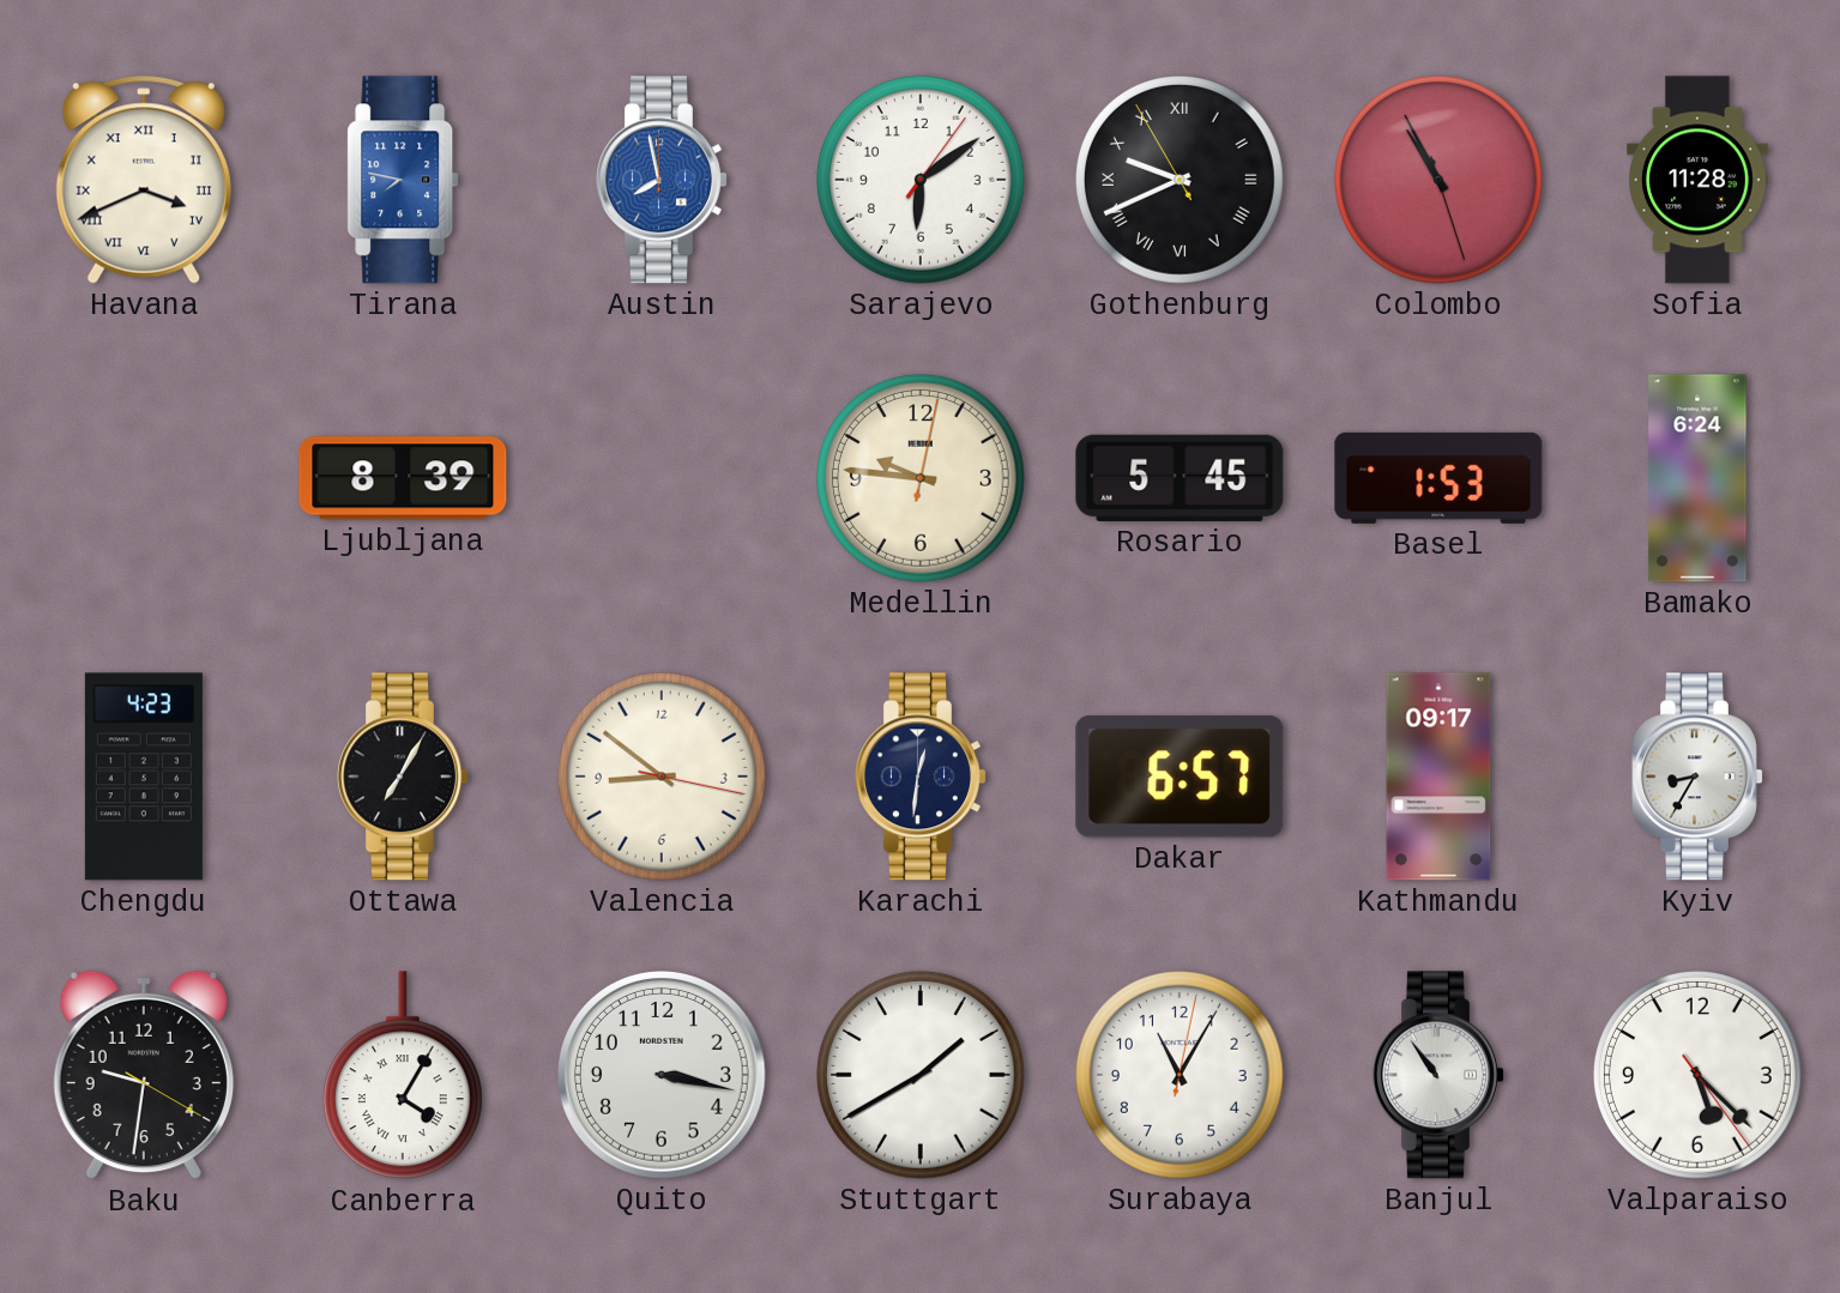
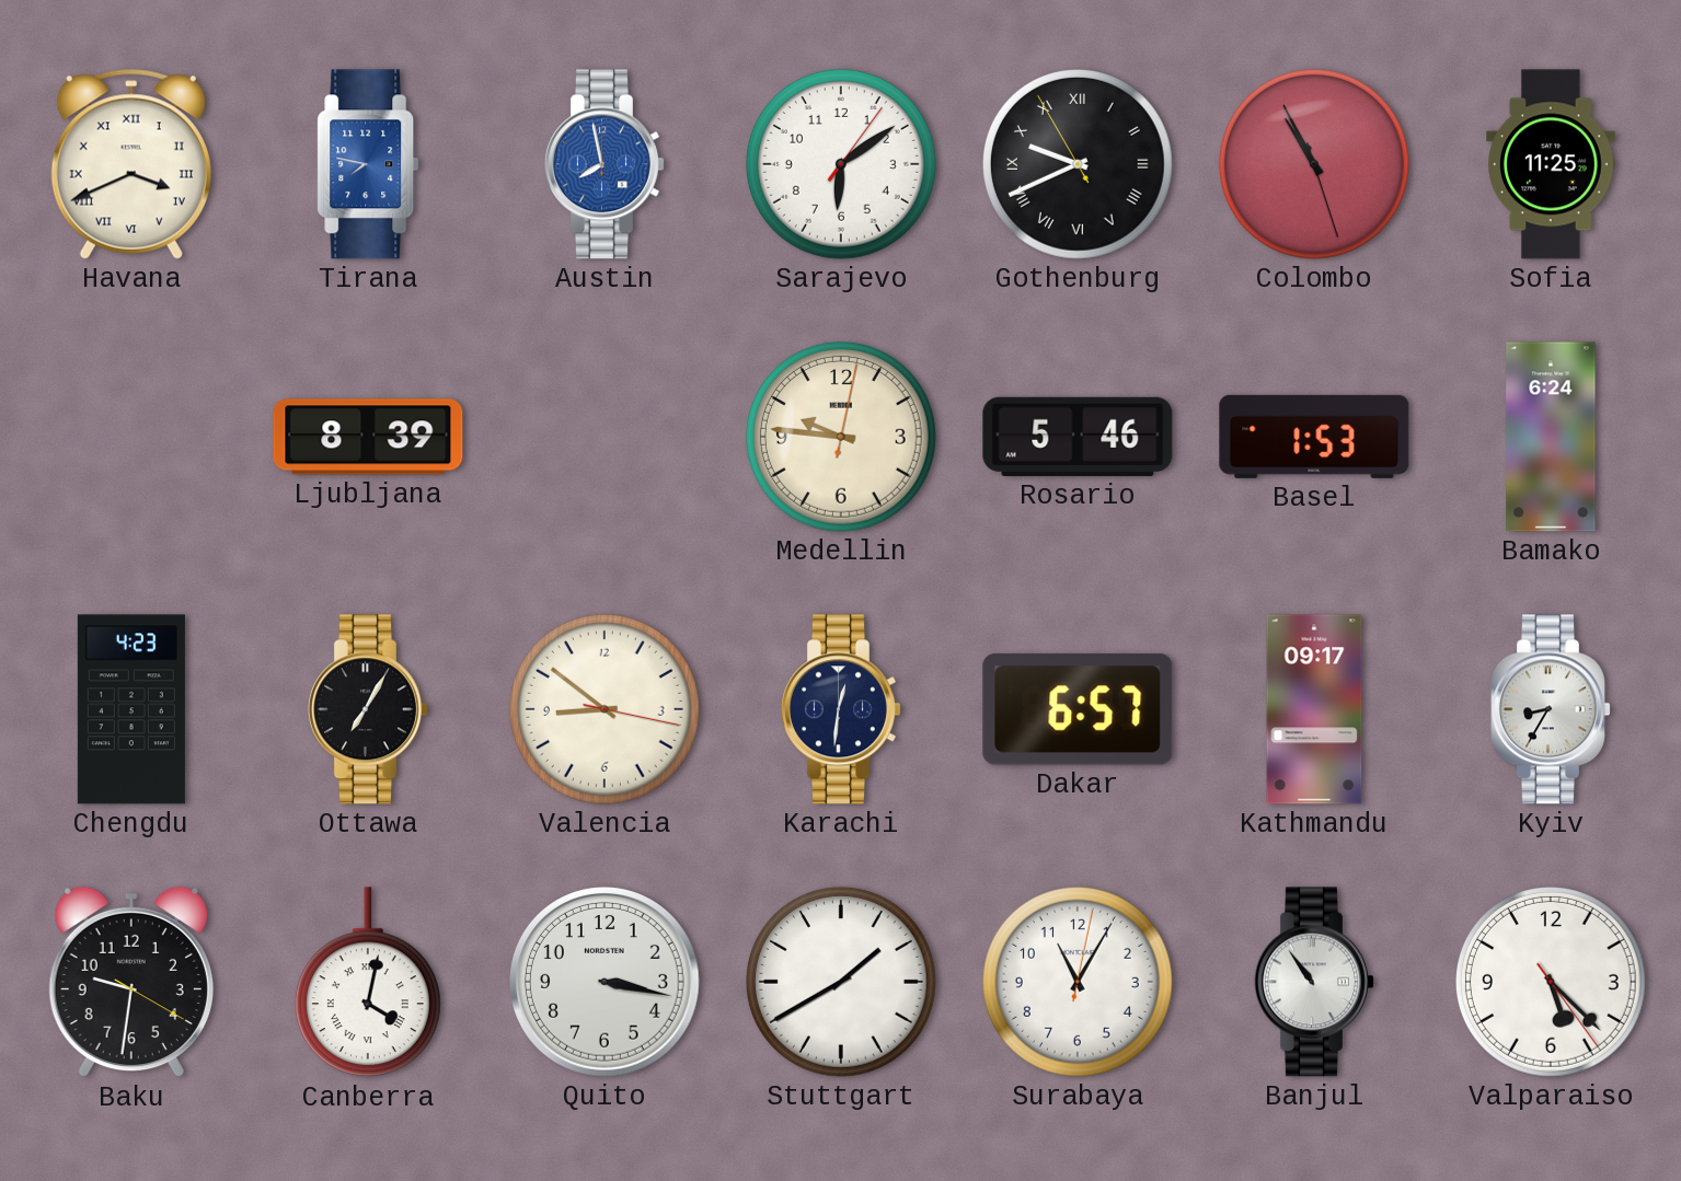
Sofia: 11:28 -> 11:25
Rosario: 5:45 -> 5:46
Canberra: 4:05 -> 4:02
